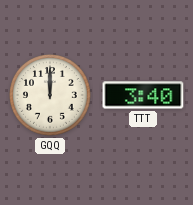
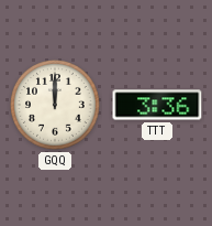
TTT: 3:40 -> 3:36
